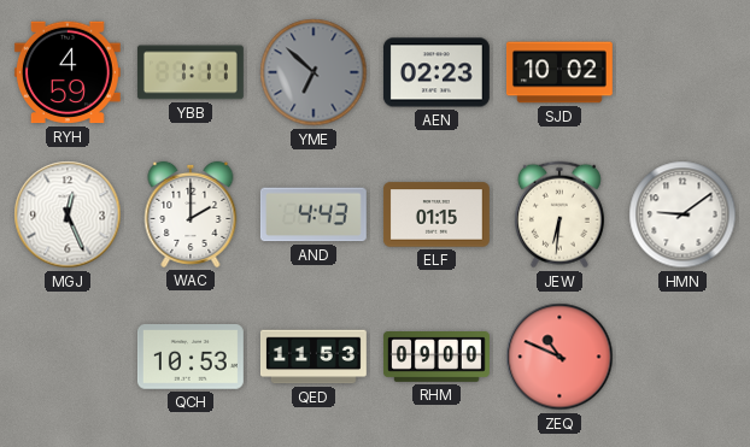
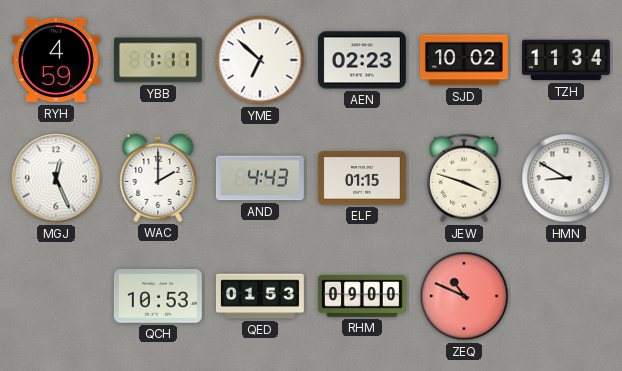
YME dial: grey -> white
TZH: none -> 11:34
JEW: 6:31 -> 3:48
HMN: 9:09 -> 8:50
QED: 11:53 -> 01:53
